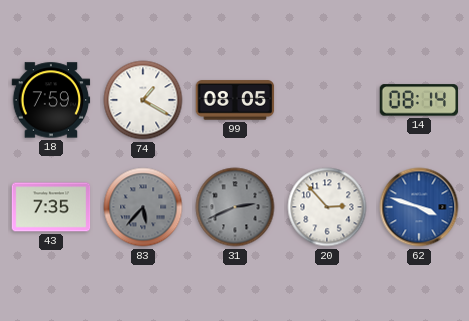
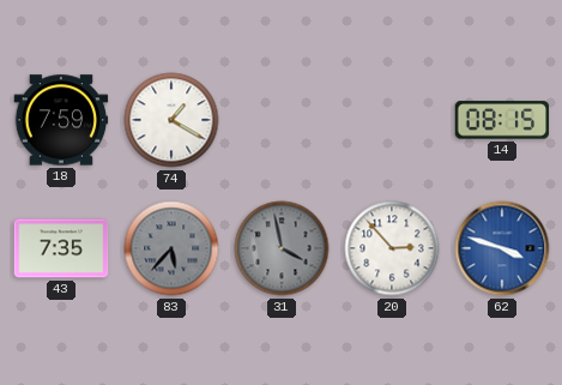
99: 08:05 -> none
14: 08:14 -> 08:15
31: 2:41 -> 3:58
